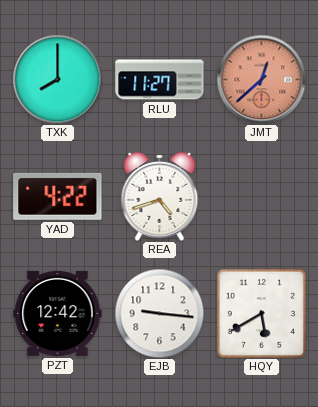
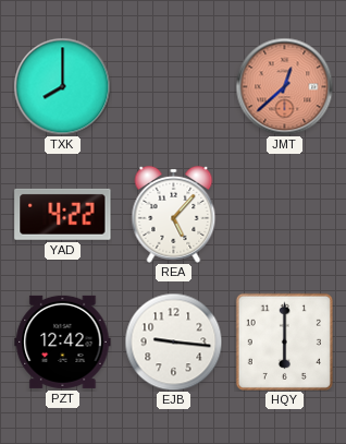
RLU: 11:27 -> none
REA: 4:42 -> 5:07
HQY: 5:40 -> 6:00
